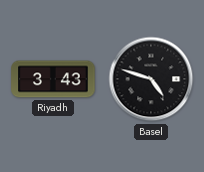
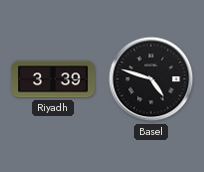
Riyadh: 3:43 -> 3:39
